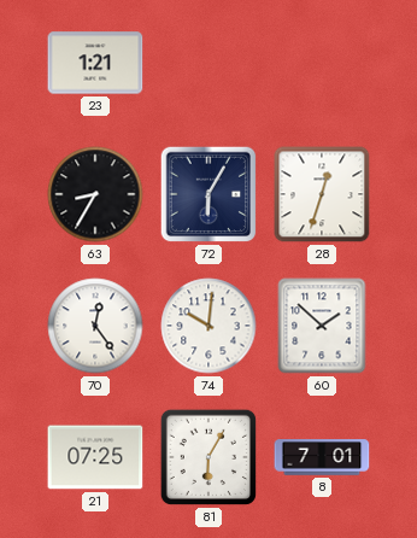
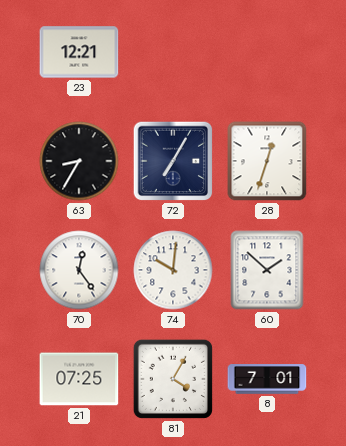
23: 1:21 -> 12:21
72: 6:05 -> 7:05
81: 6:05 -> 4:05
